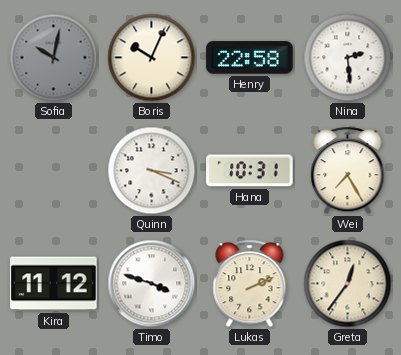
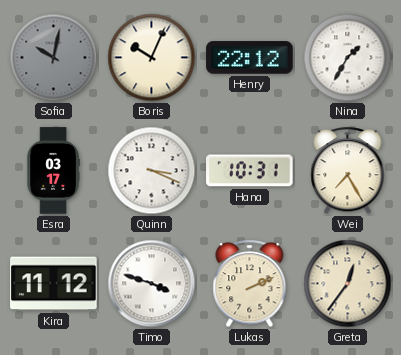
Henry: 22:58 -> 22:12
Nina: 2:29 -> 1:35
Esra: none -> 03:17
